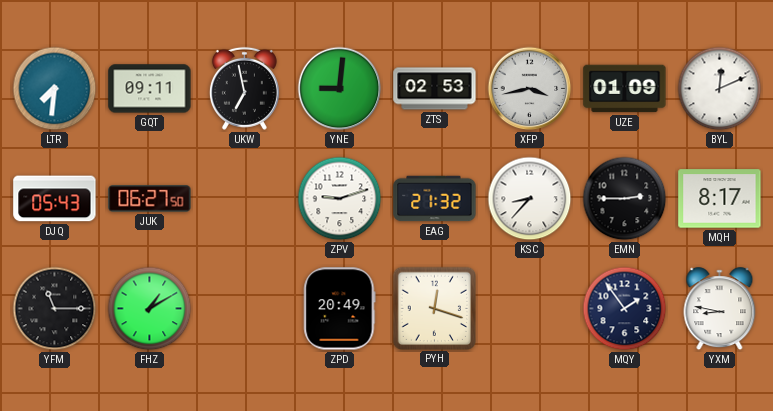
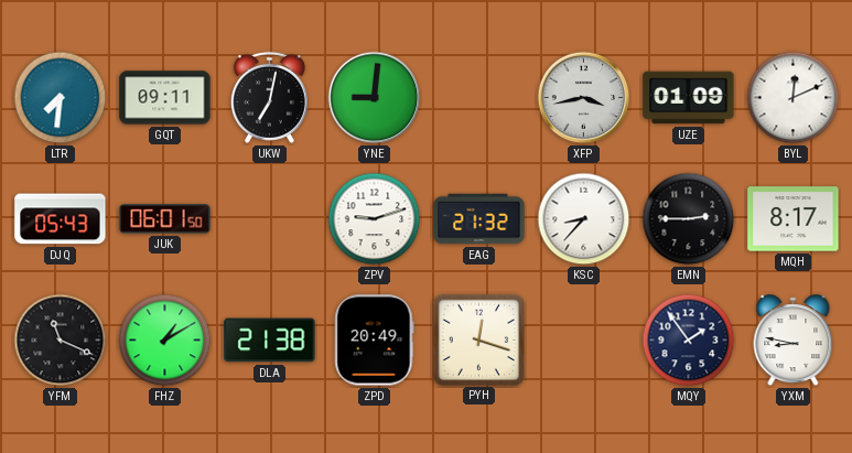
UKW: 6:58 -> 7:02
ZTS: 02:53 -> none
JUK: 06:27 -> 06:01
YFM: 11:15 -> 11:19
DLA: none -> 21:38
